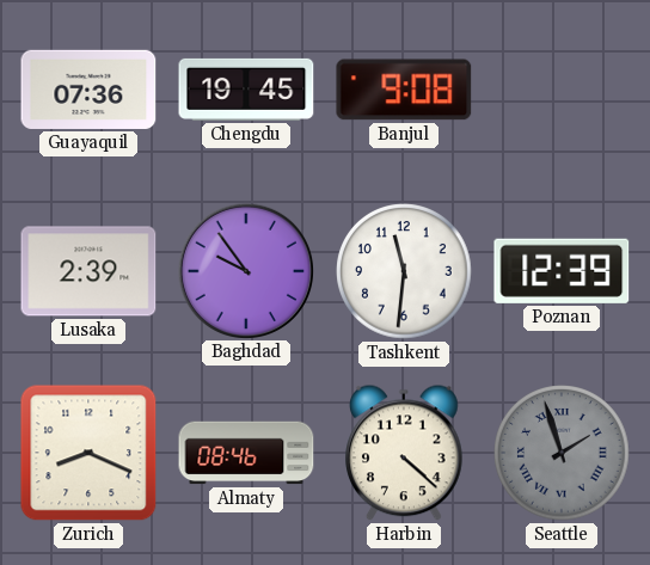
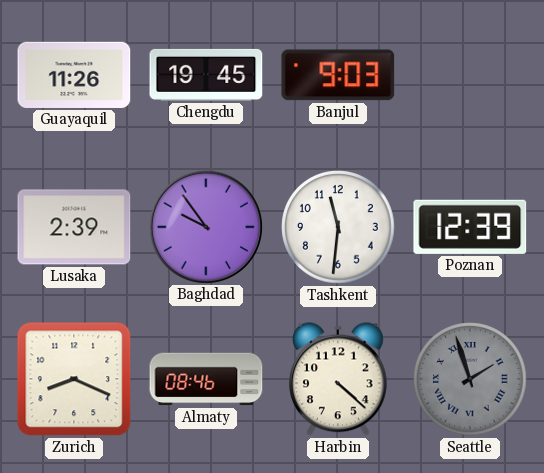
Guayaquil: 07:36 -> 11:26
Banjul: 9:08 -> 9:03
